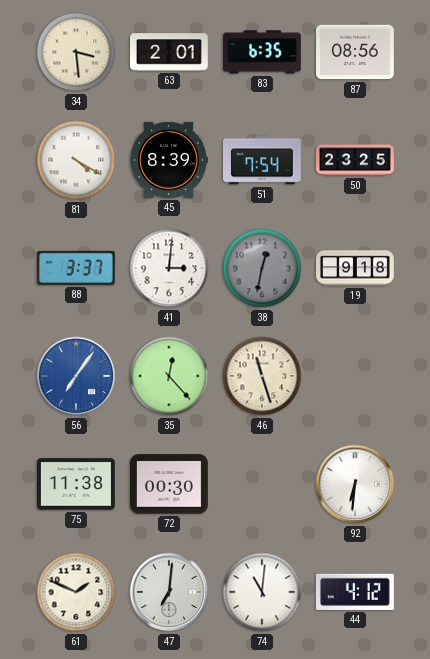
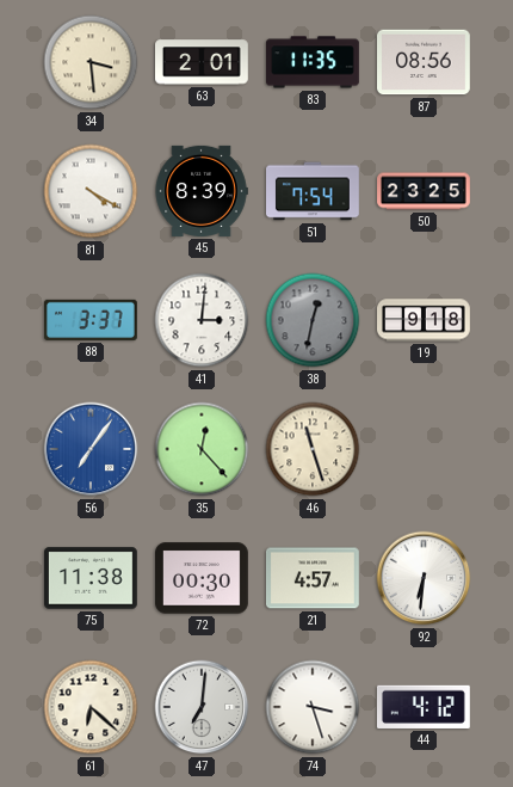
83: 6:35 -> 11:35
21: none -> 4:57
61: 1:49 -> 6:22
74: 11:01 -> 3:27
